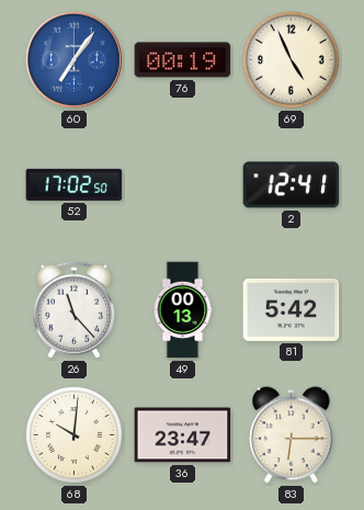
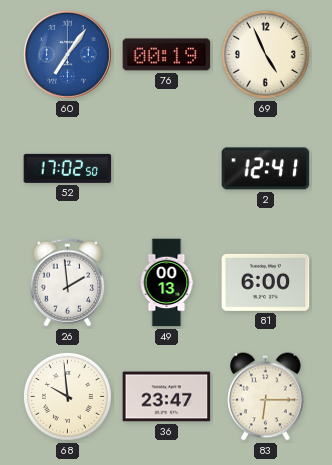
26: 11:23 -> 1:59
81: 5:42 -> 6:00
68: 10:01 -> 9:59
